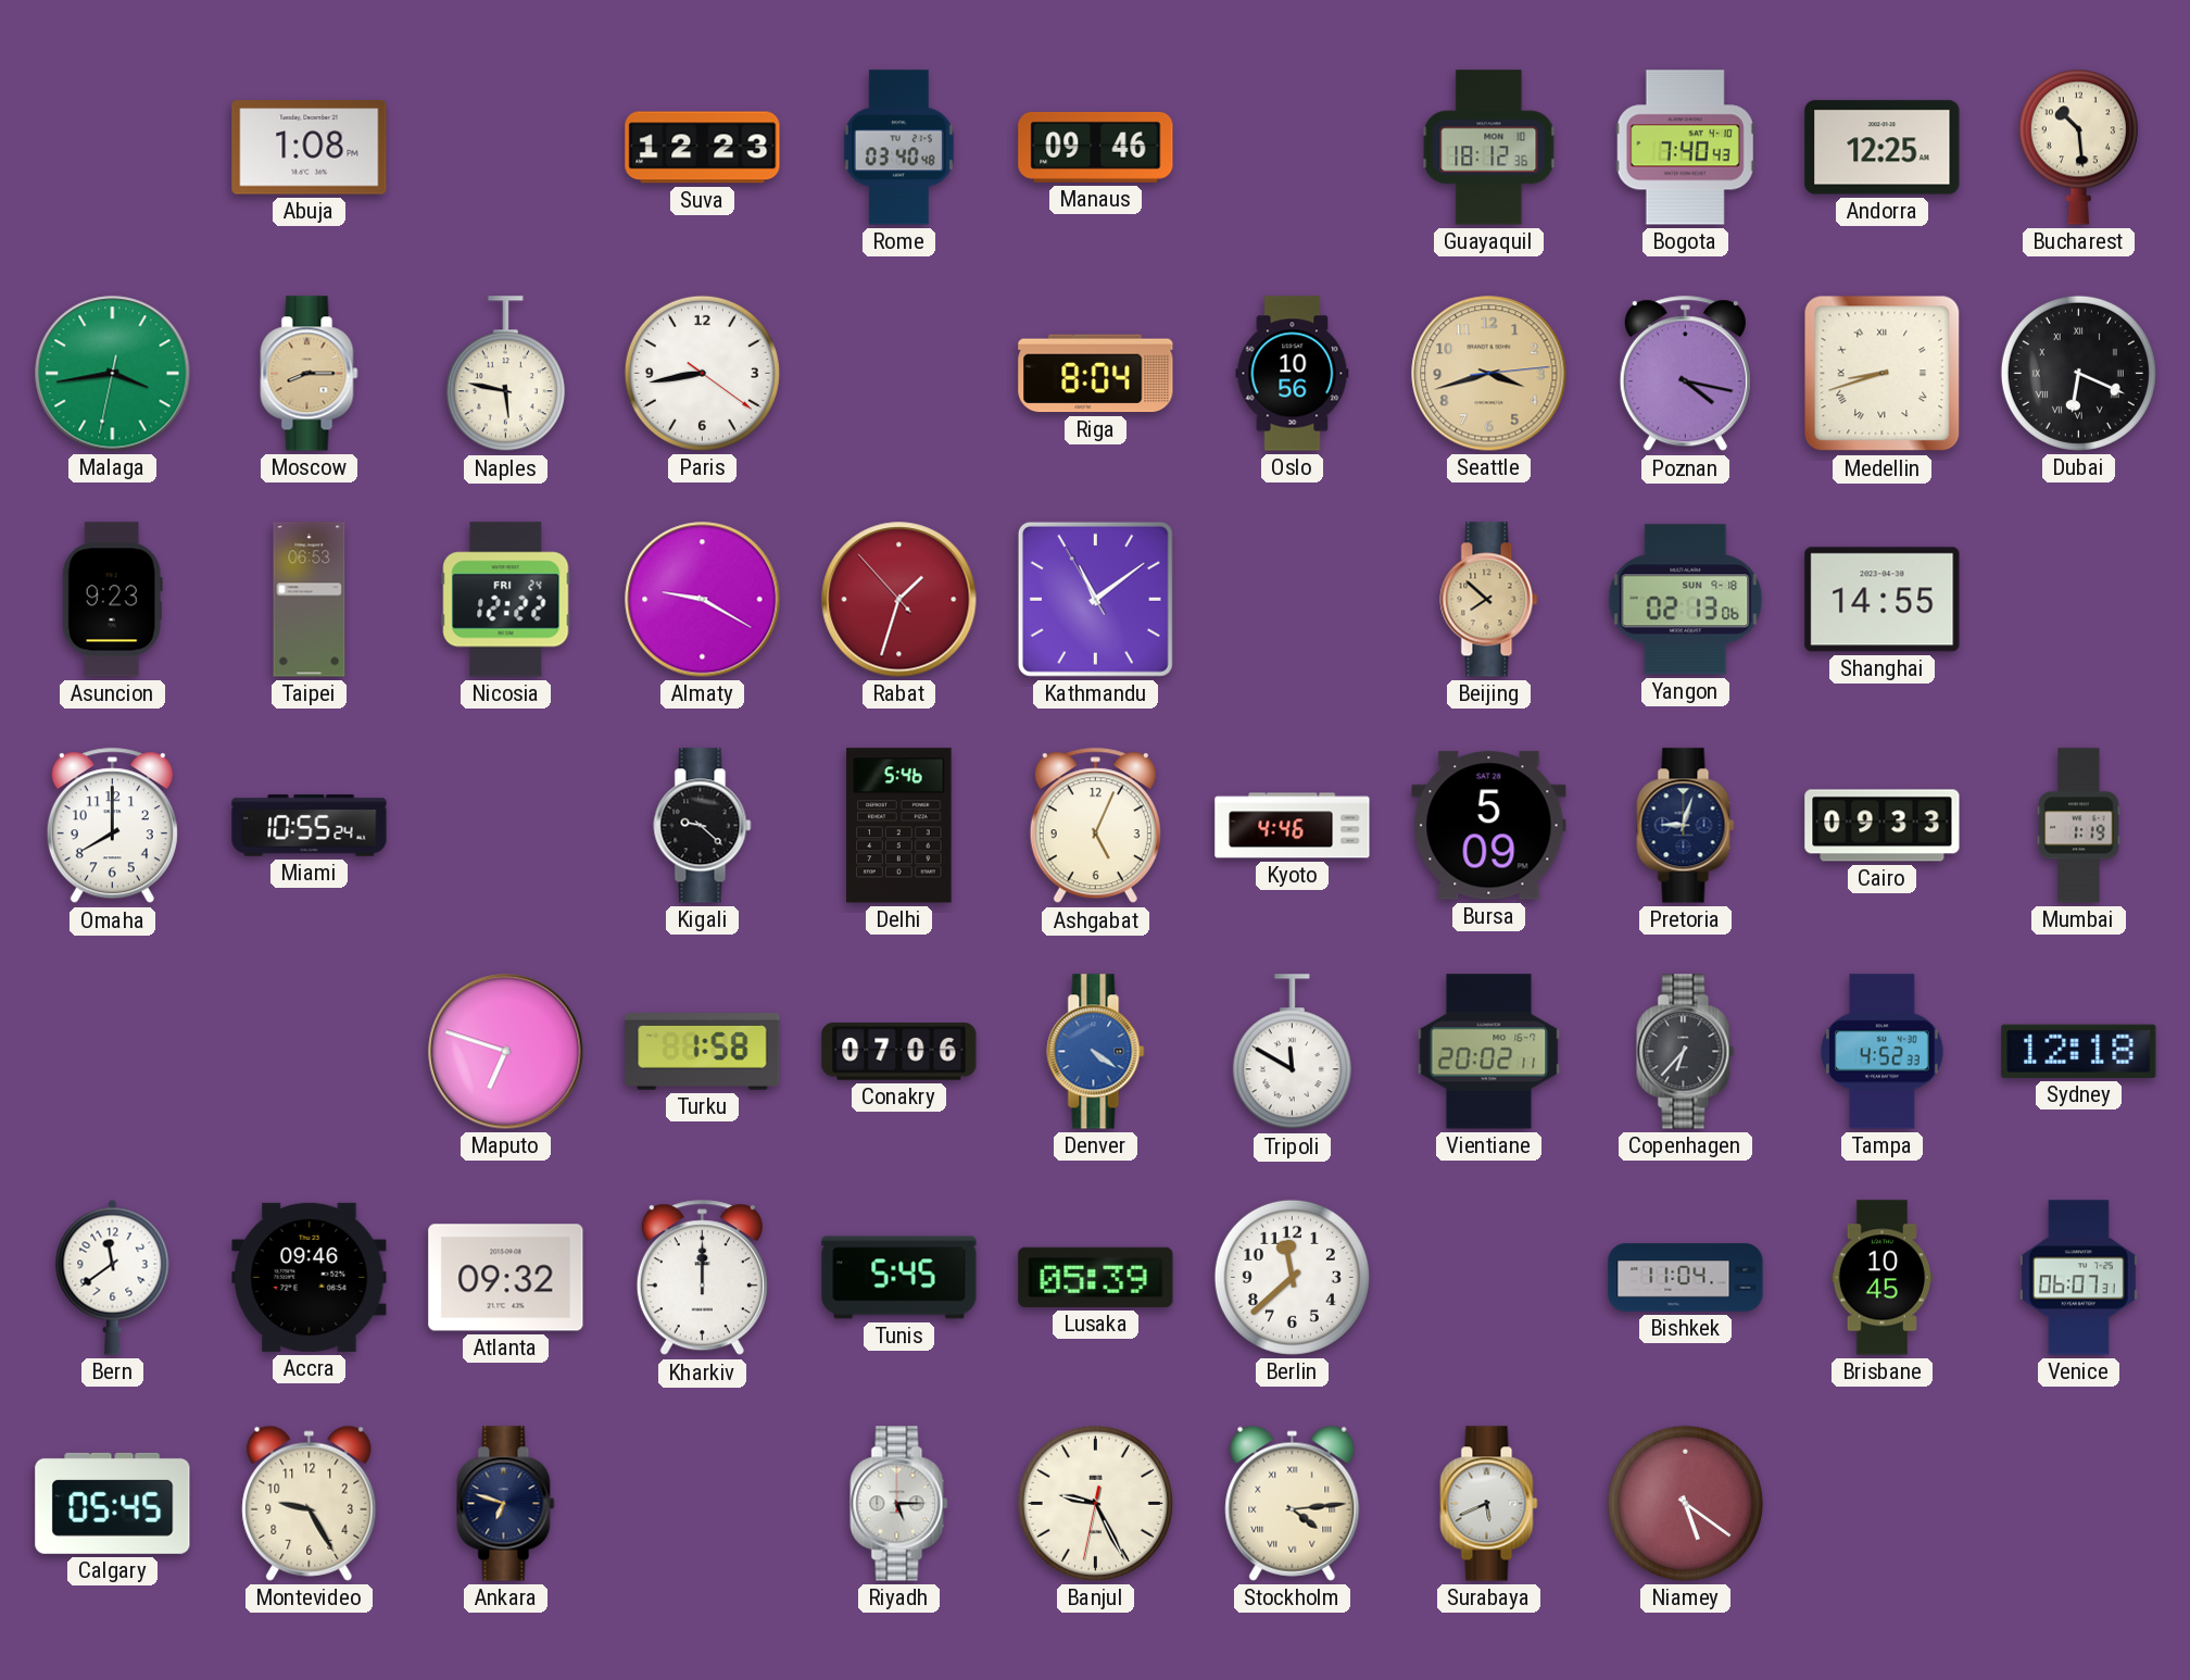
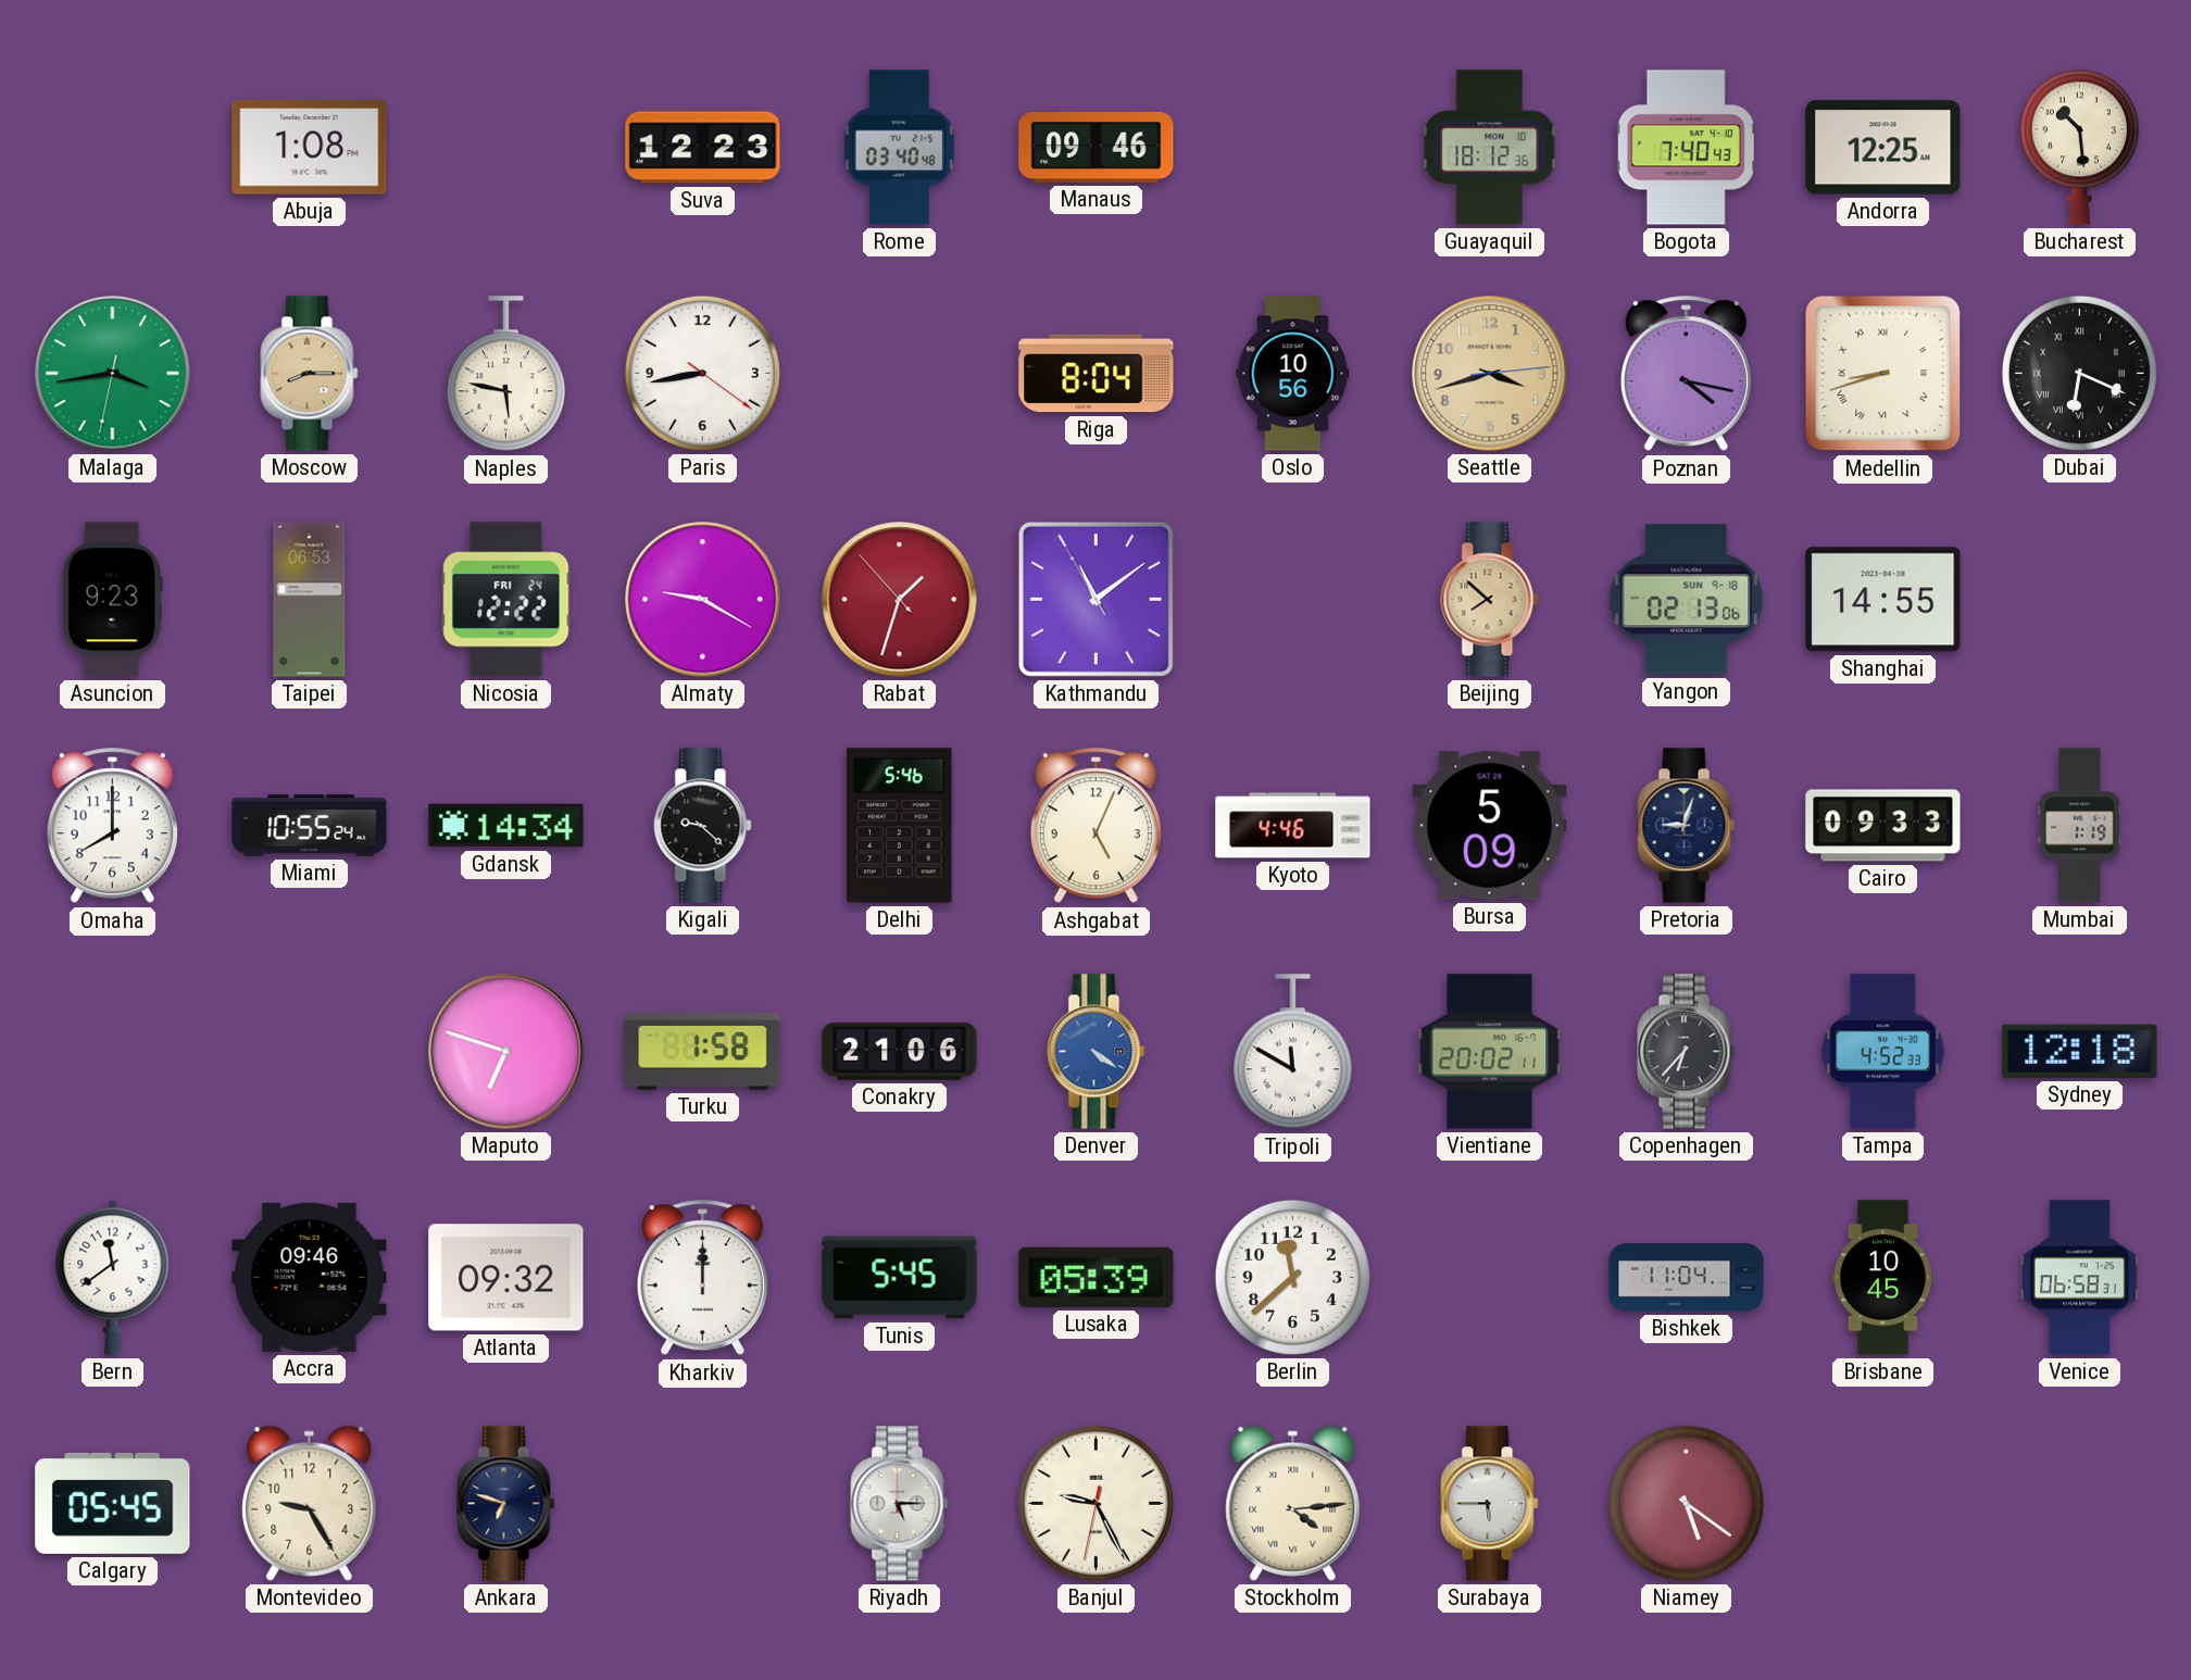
Gdansk: none -> 14:34
Conakry: 07:06 -> 21:06
Venice: 06:07 -> 06:58
Surabaya: 5:41 -> 5:45
